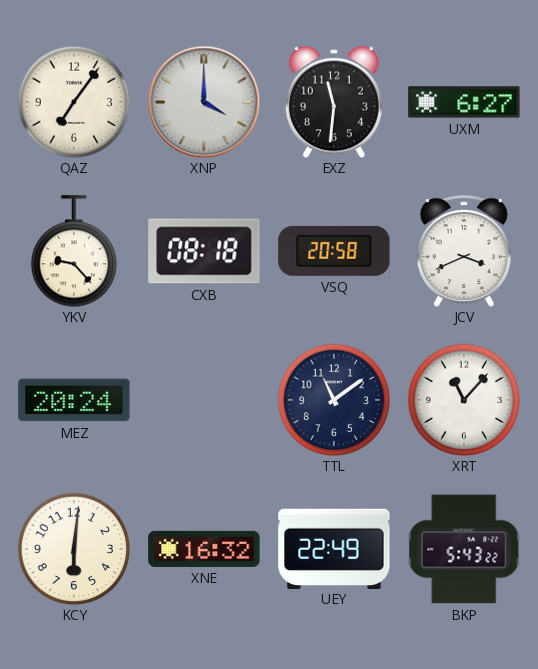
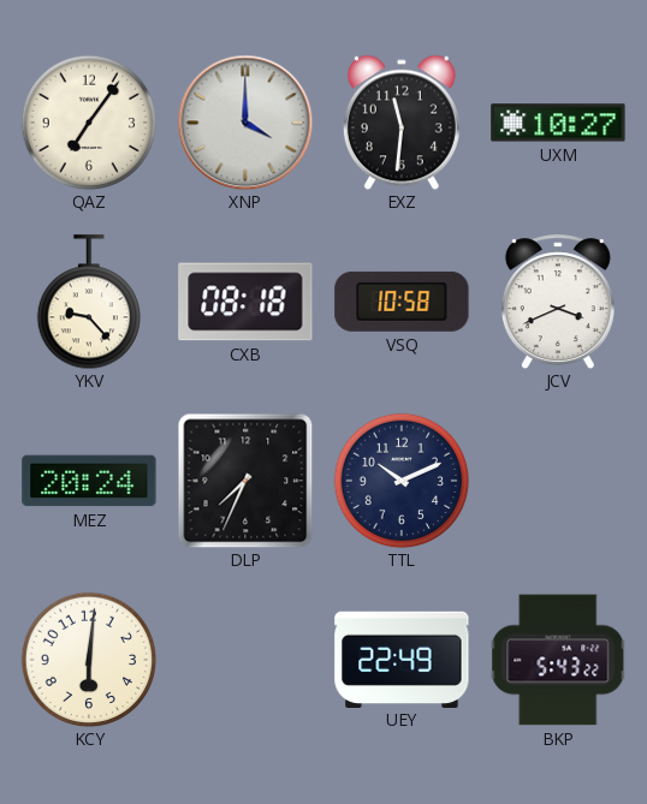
UXM: 6:27 -> 10:27
VSQ: 20:58 -> 10:58
DLP: none -> 7:34
TTL: 11:09 -> 10:11
XRT: 11:07 -> none
XNE: 16:32 -> none
